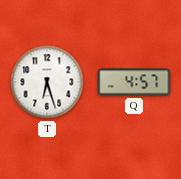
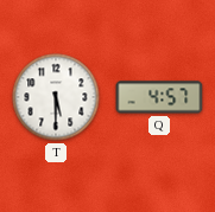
T: 6:27 -> 5:30
